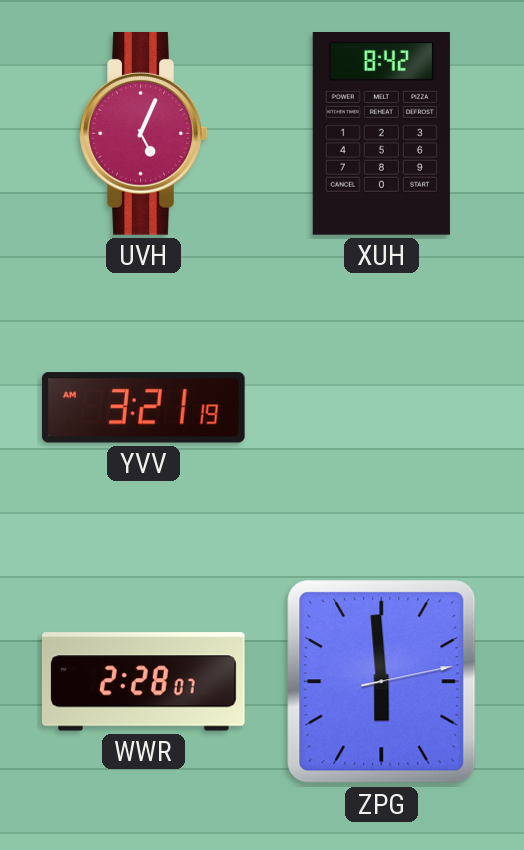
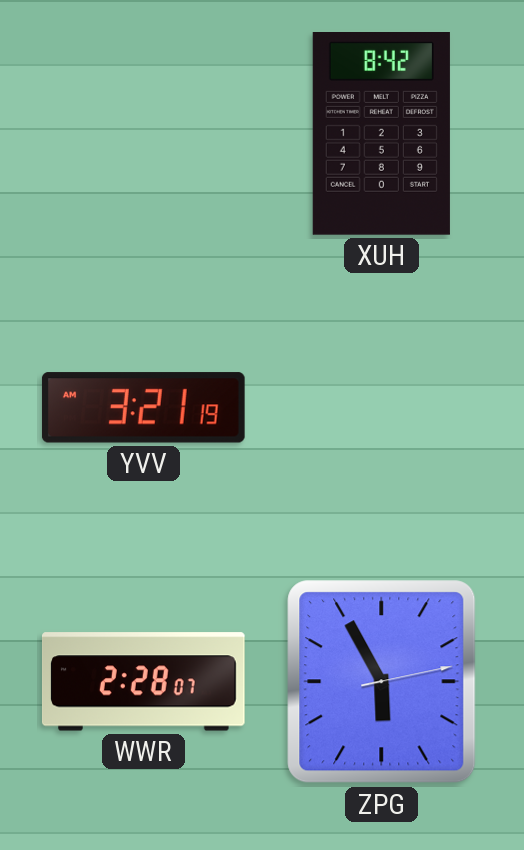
UVH: 5:04 -> none
ZPG: 5:59 -> 5:55
